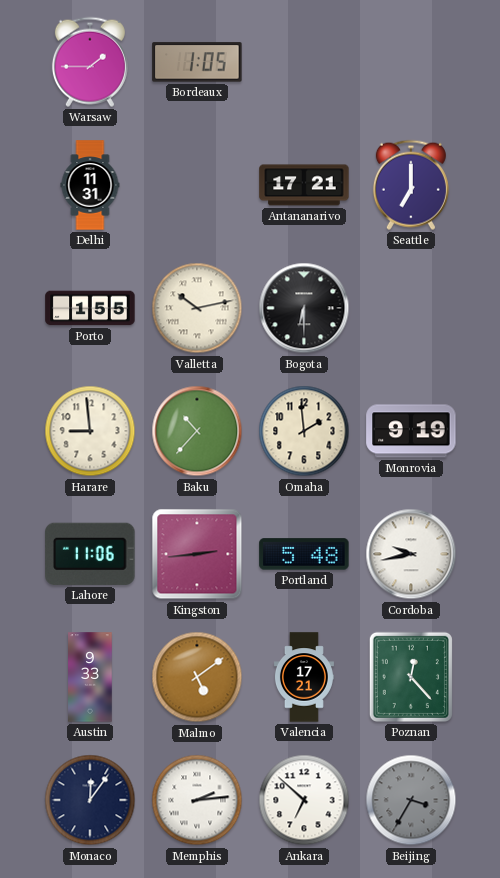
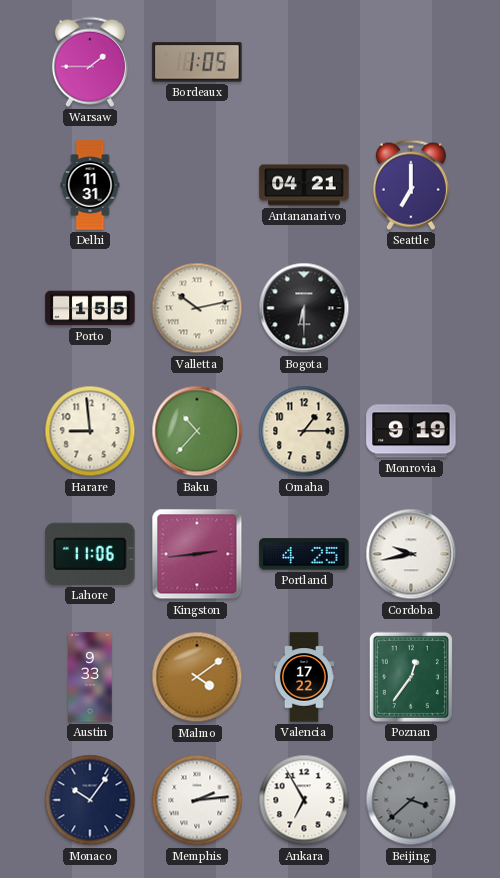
Antananarivo: 17:21 -> 04:21
Omaha: 1:59 -> 1:15
Portland: 5:48 -> 4:25
Malmo: 5:09 -> 4:09
Valencia: 17:21 -> 17:22
Poznan: 12:23 -> 12:36
Monaco: 12:06 -> 10:06
Ankara: 6:52 -> 6:55
Beijing: 3:35 -> 3:38
